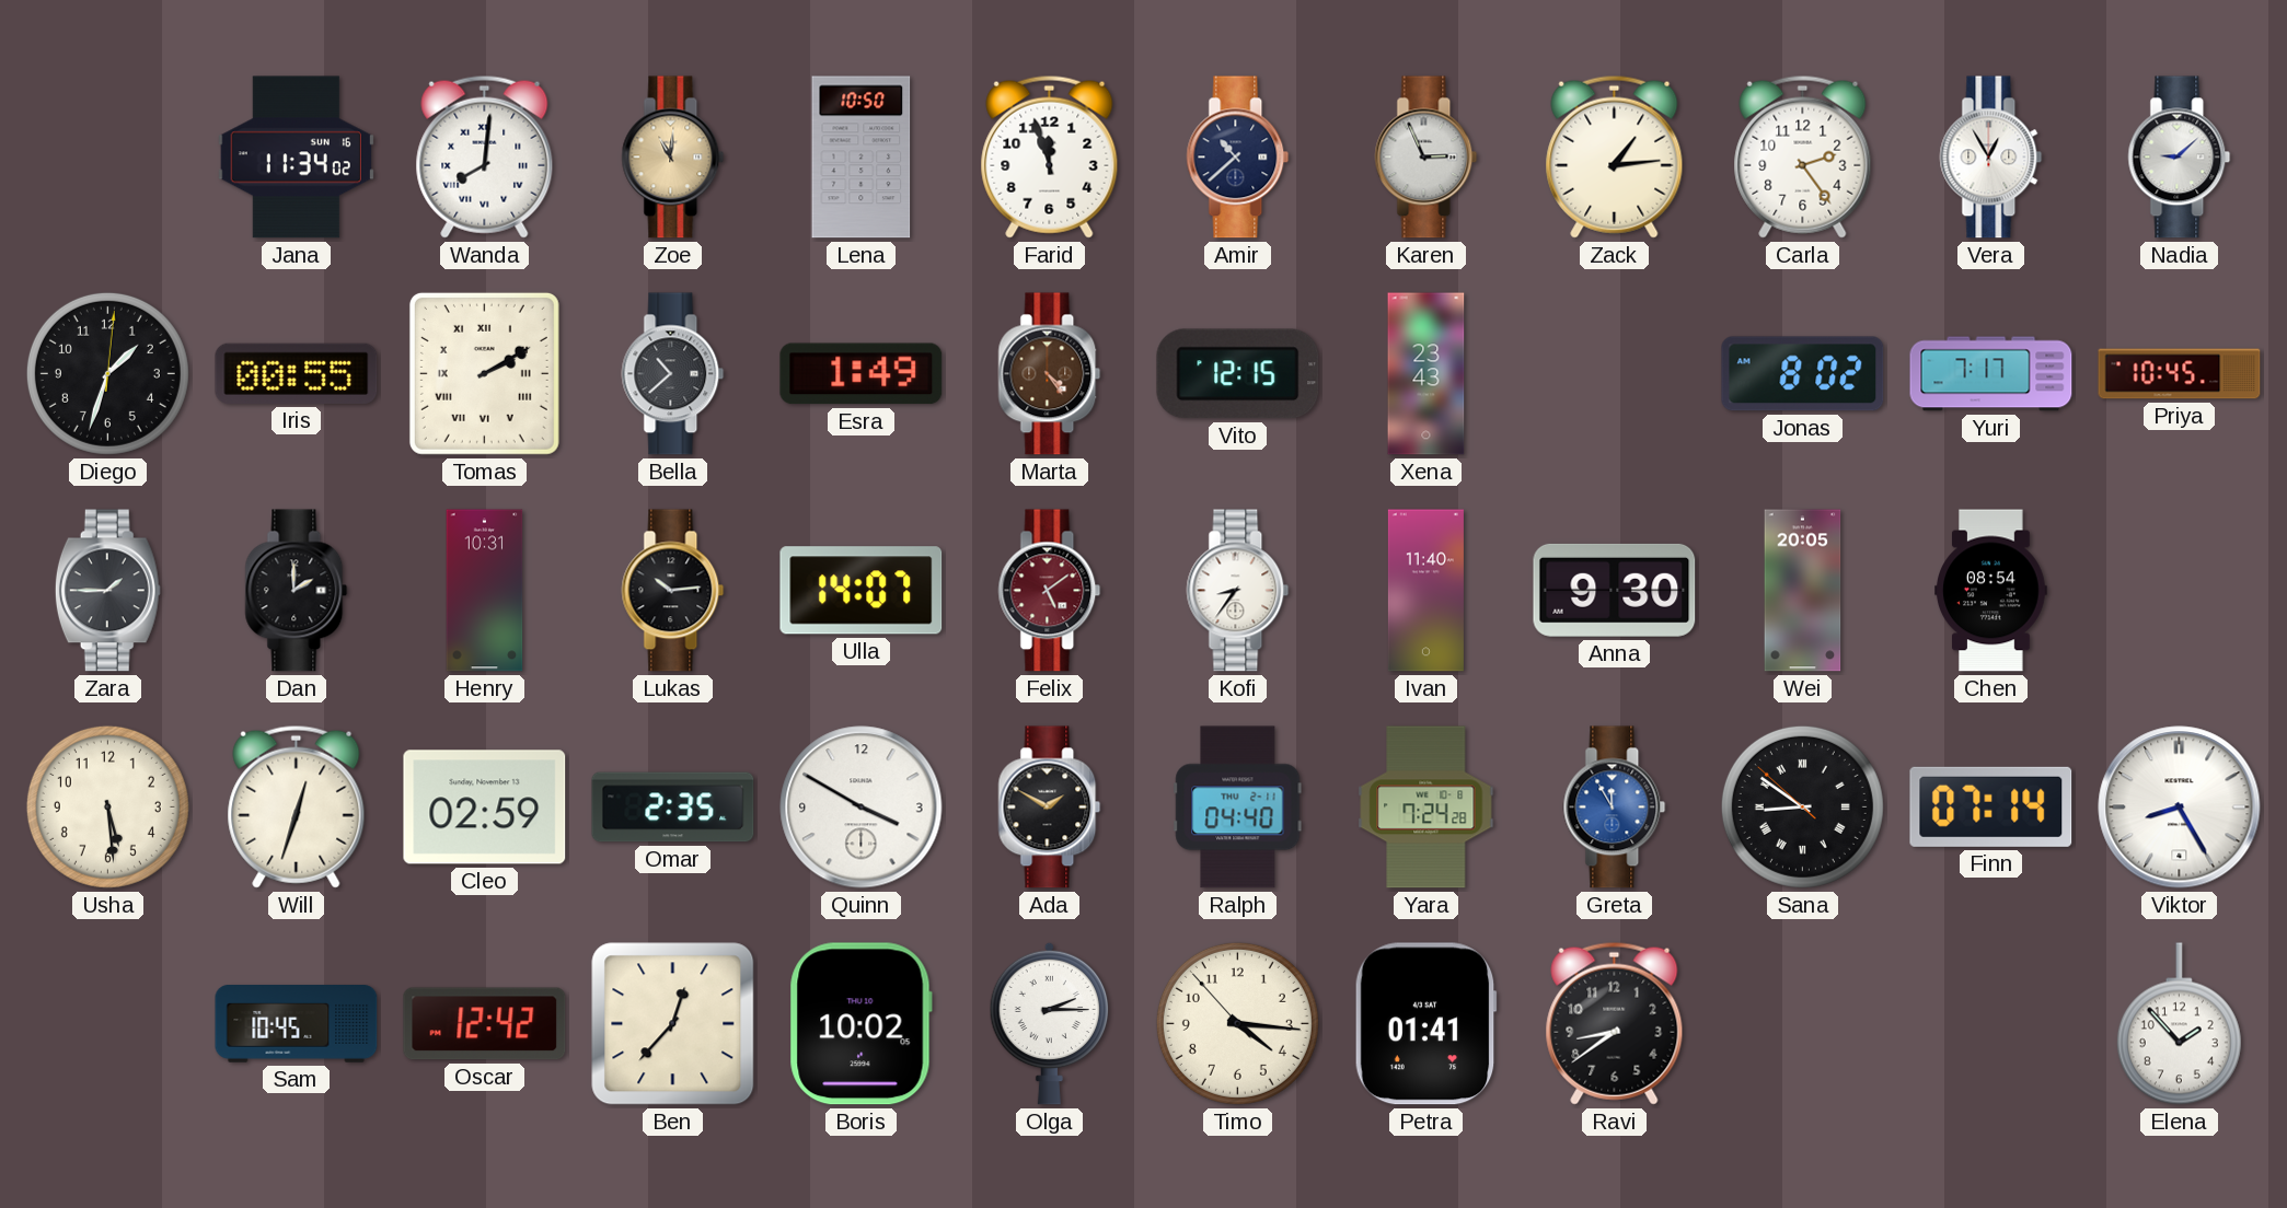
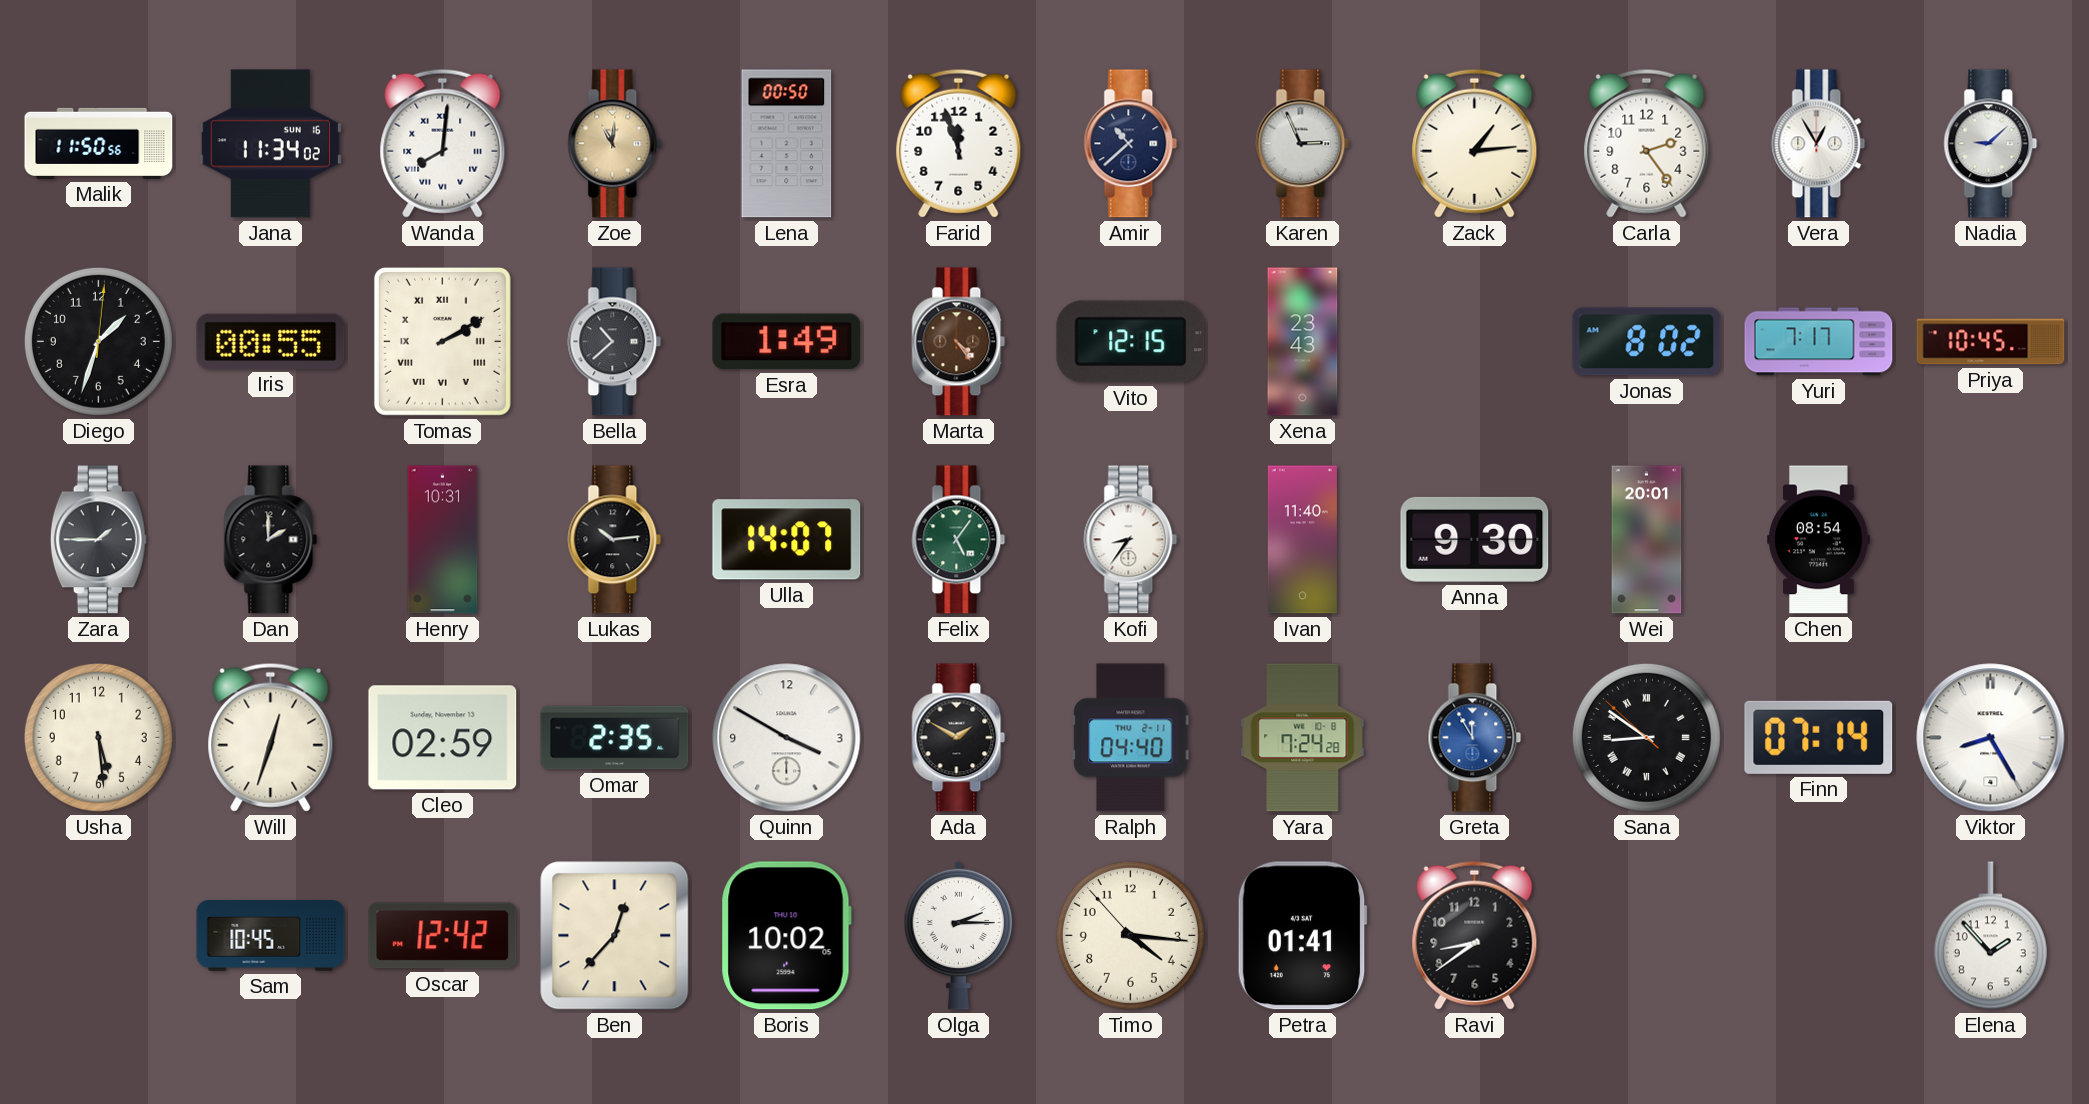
Malik: none -> 11:50
Lena: 10:50 -> 00:50
Felix: 5:09 -> 5:06
Felix dial: burgundy -> green
Wei: 20:05 -> 20:01
